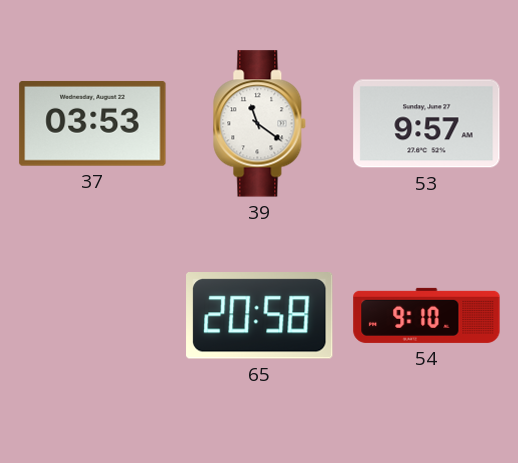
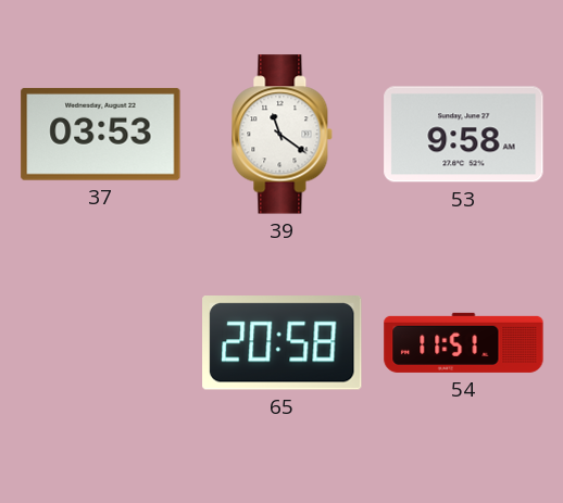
53: 9:57 -> 9:58
54: 9:10 -> 11:51
